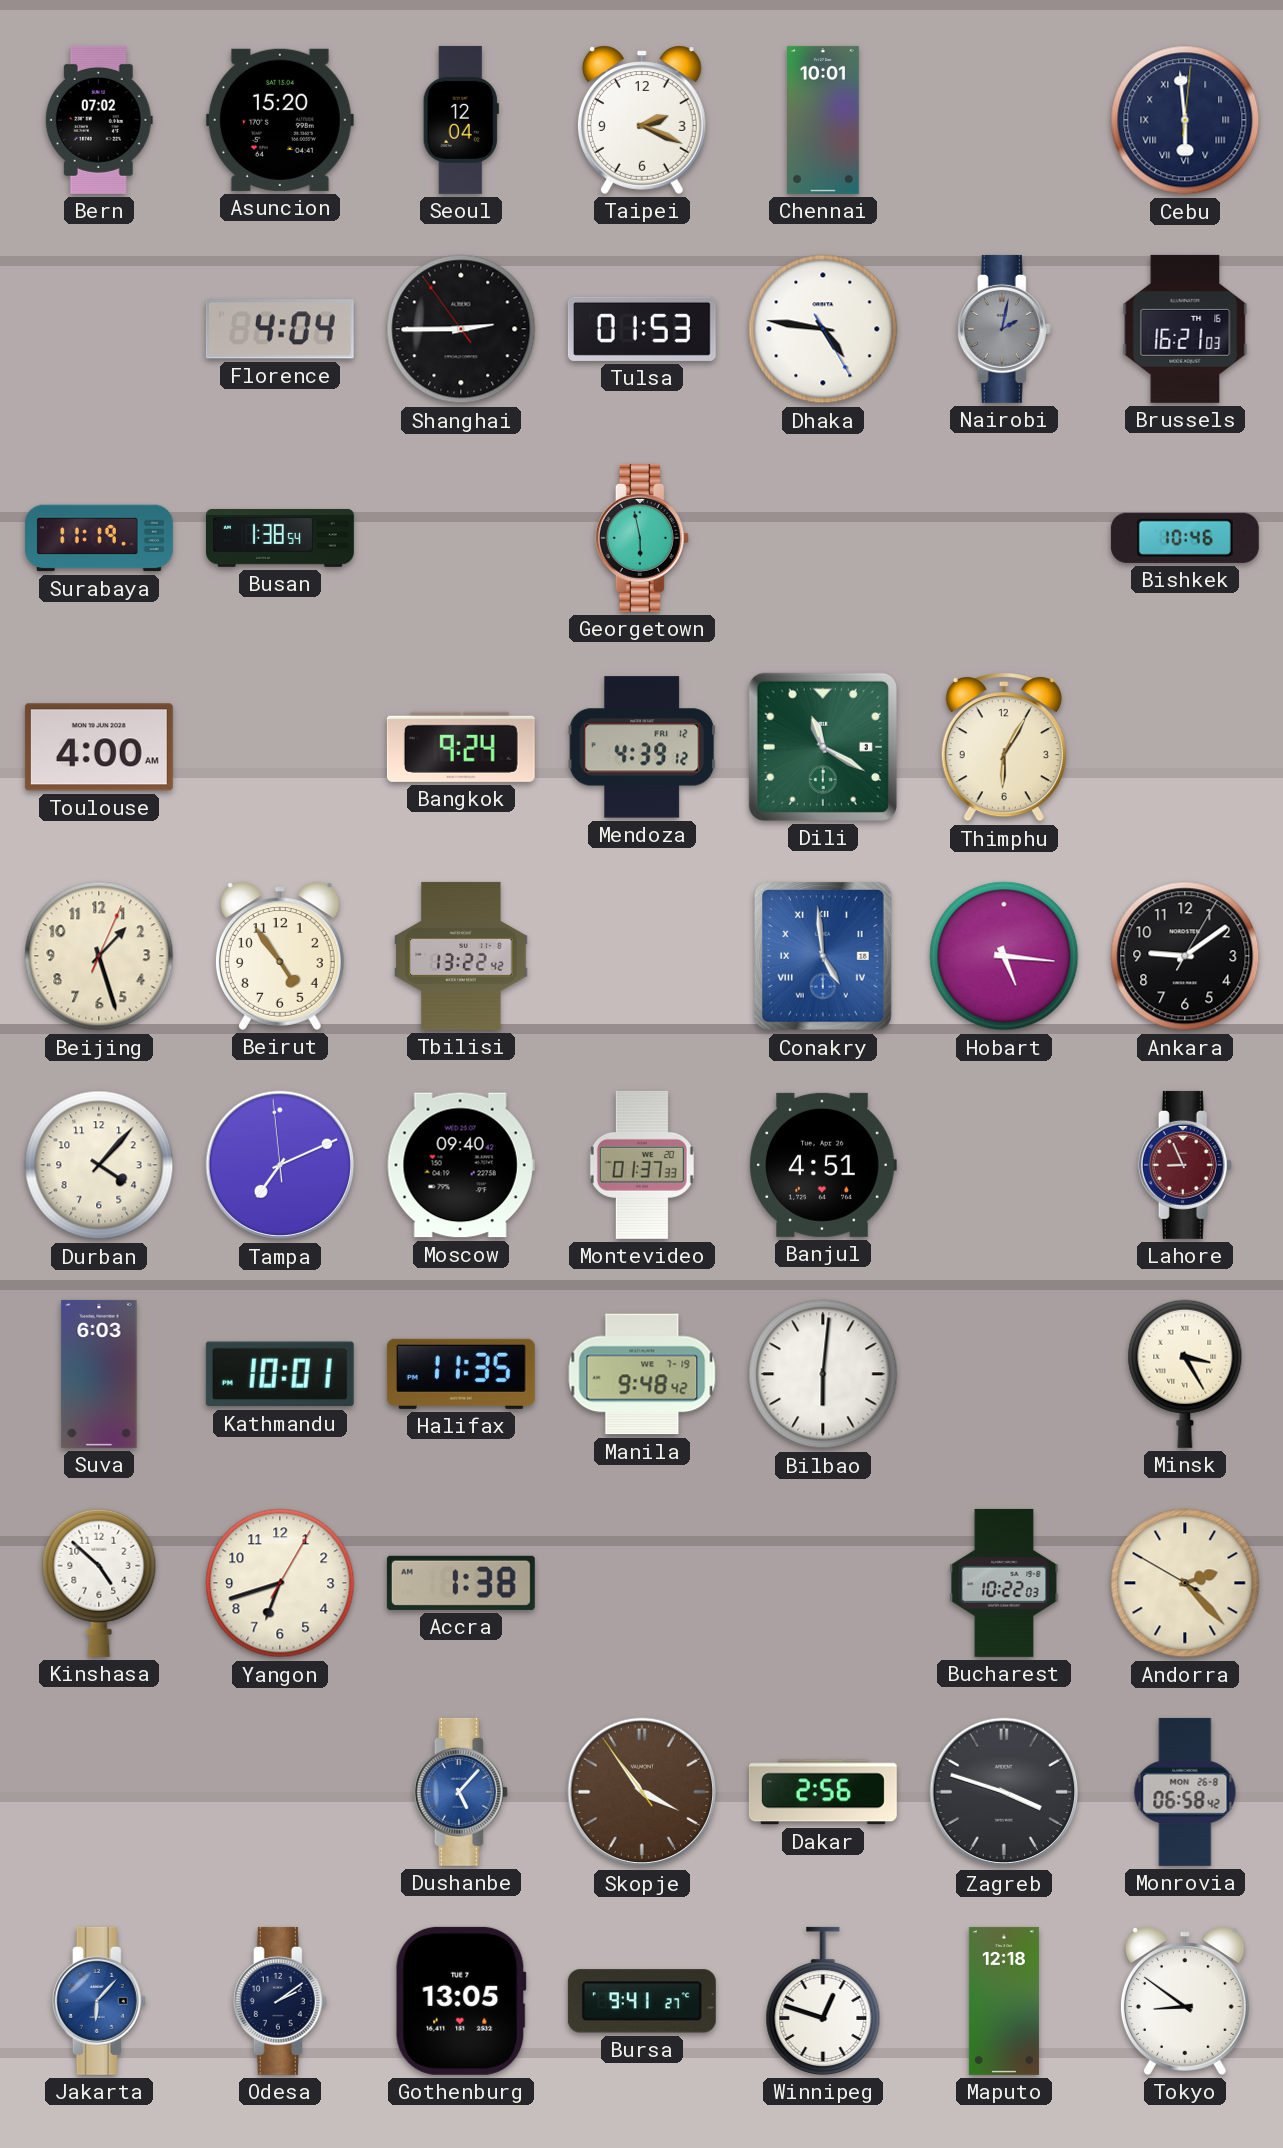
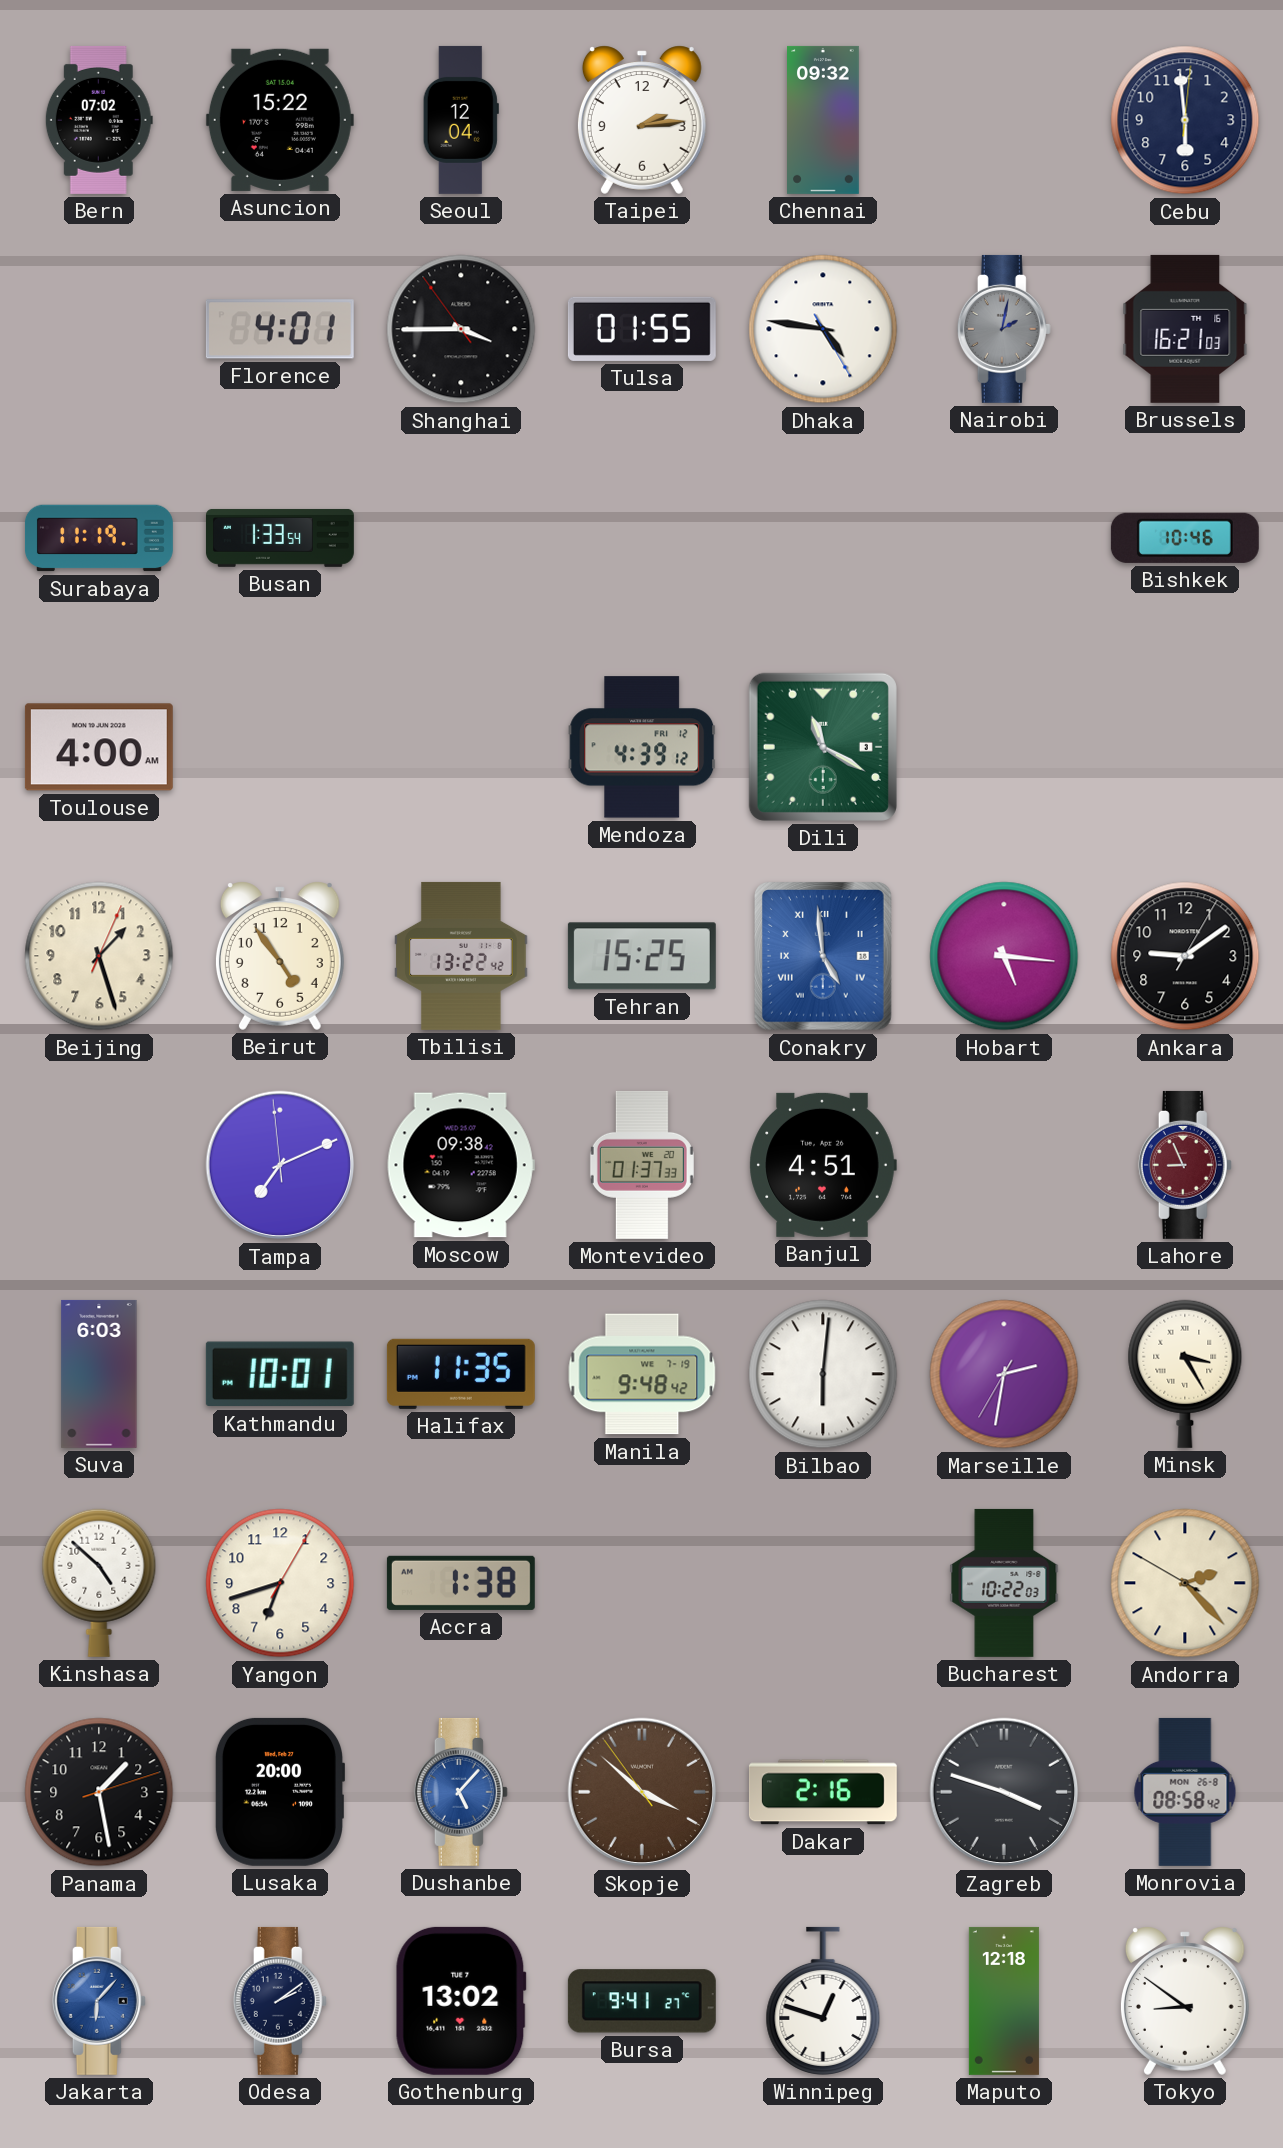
Asuncion: 15:20 -> 15:22
Taipei: 2:19 -> 2:14
Chennai: 10:01 -> 09:32
Cebu numerals: Roman -> Arabic
Florence: 4:04 -> 4:01
Shanghai: 2:44 -> 3:44
Tulsa: 01:53 -> 01:55
Busan: 1:38 -> 1:33
Georgetown: 5:58 -> none
Bangkok: 9:24 -> none
Thimphu: 6:05 -> none
Tehran: none -> 15:25
Durban: 4:07 -> none
Moscow: 09:40 -> 09:38
Marseille: none -> 2:31
Panama: none -> 1:28
Lusaka: none -> 20:00
Skopje: 3:53 -> 3:51
Dakar: 2:56 -> 2:16
Monrovia: 06:58 -> 08:58
Gothenburg: 13:05 -> 13:02
